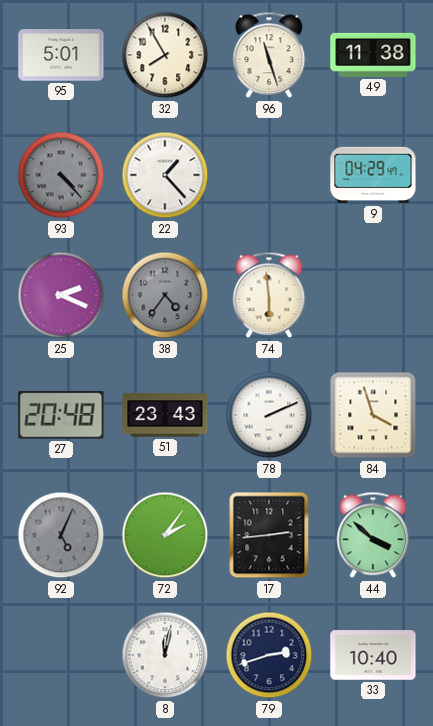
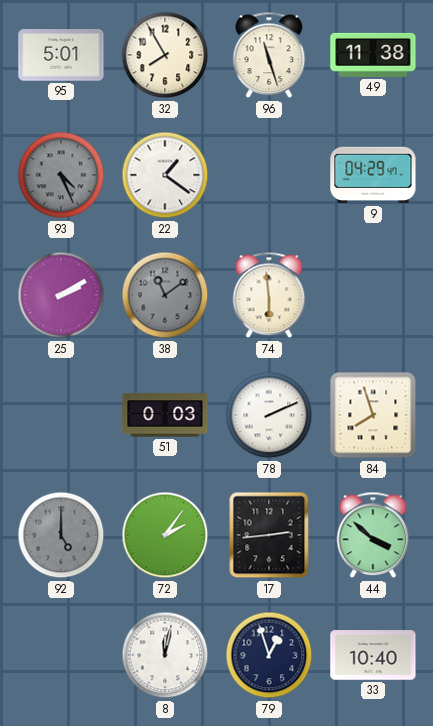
93: 4:23 -> 4:26
22: 1:23 -> 1:21
25: 2:19 -> 2:10
38: 4:36 -> 11:09
27: 20:48 -> none
51: 23:43 -> 0:03
84: 3:57 -> 7:57
92: 5:04 -> 5:00
79: 2:42 -> 12:57
